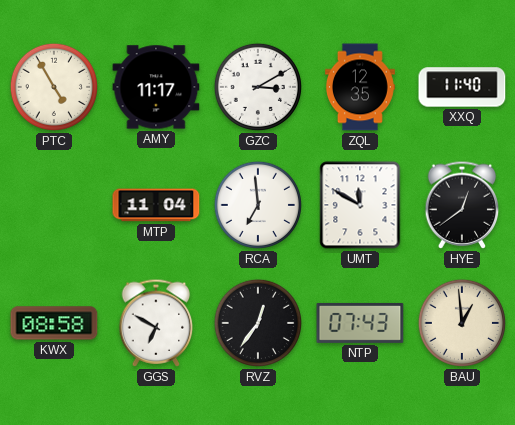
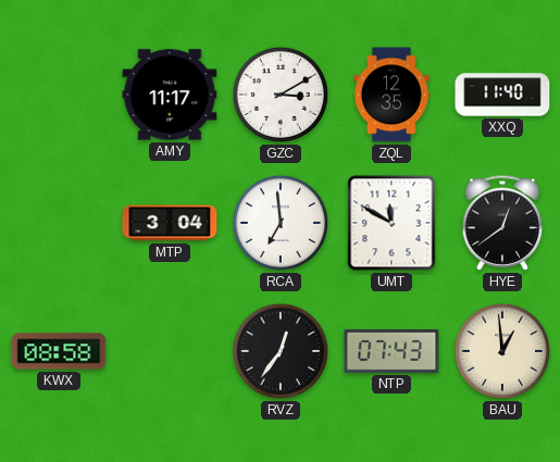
PTC: 4:55 -> none
MTP: 11:04 -> 3:04
GGS: 6:50 -> none
